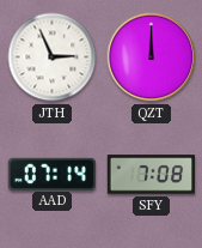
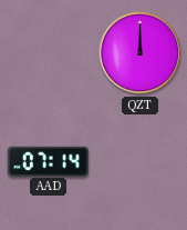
JTH: 2:56 -> none
SFY: 7:08 -> none
